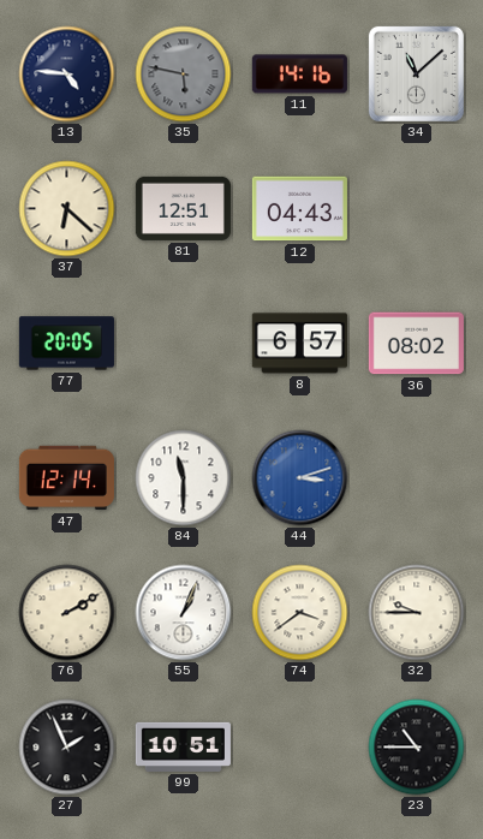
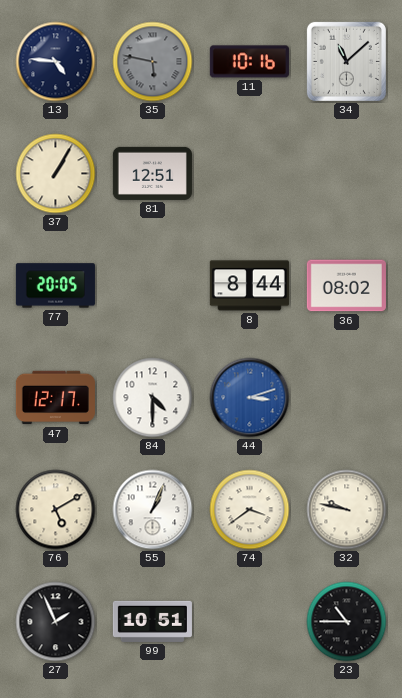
11: 14:16 -> 10:16
37: 6:22 -> 1:05
12: 04:43 -> none
8: 6:57 -> 8:44
47: 12:14 -> 12:17
84: 11:30 -> 4:30
76: 2:10 -> 5:10
32: 9:45 -> 9:47
